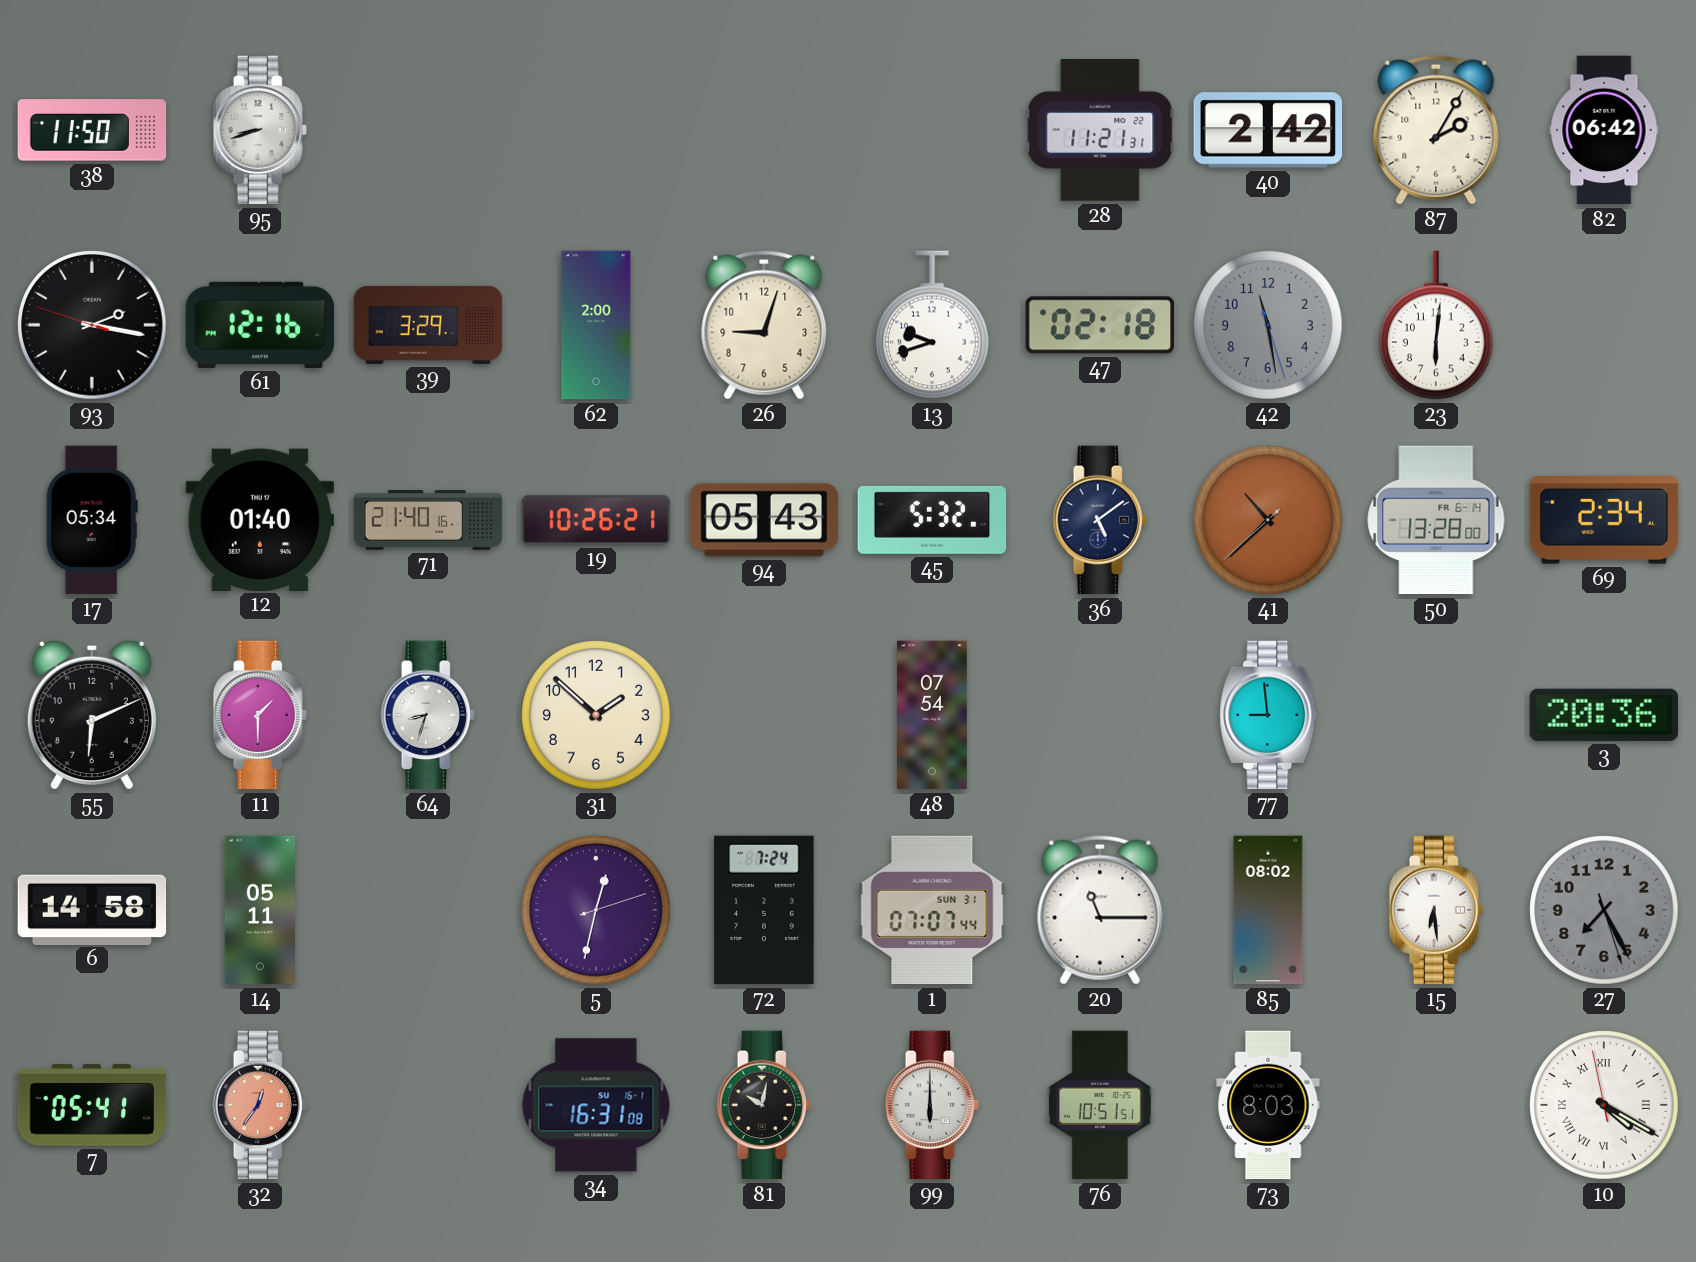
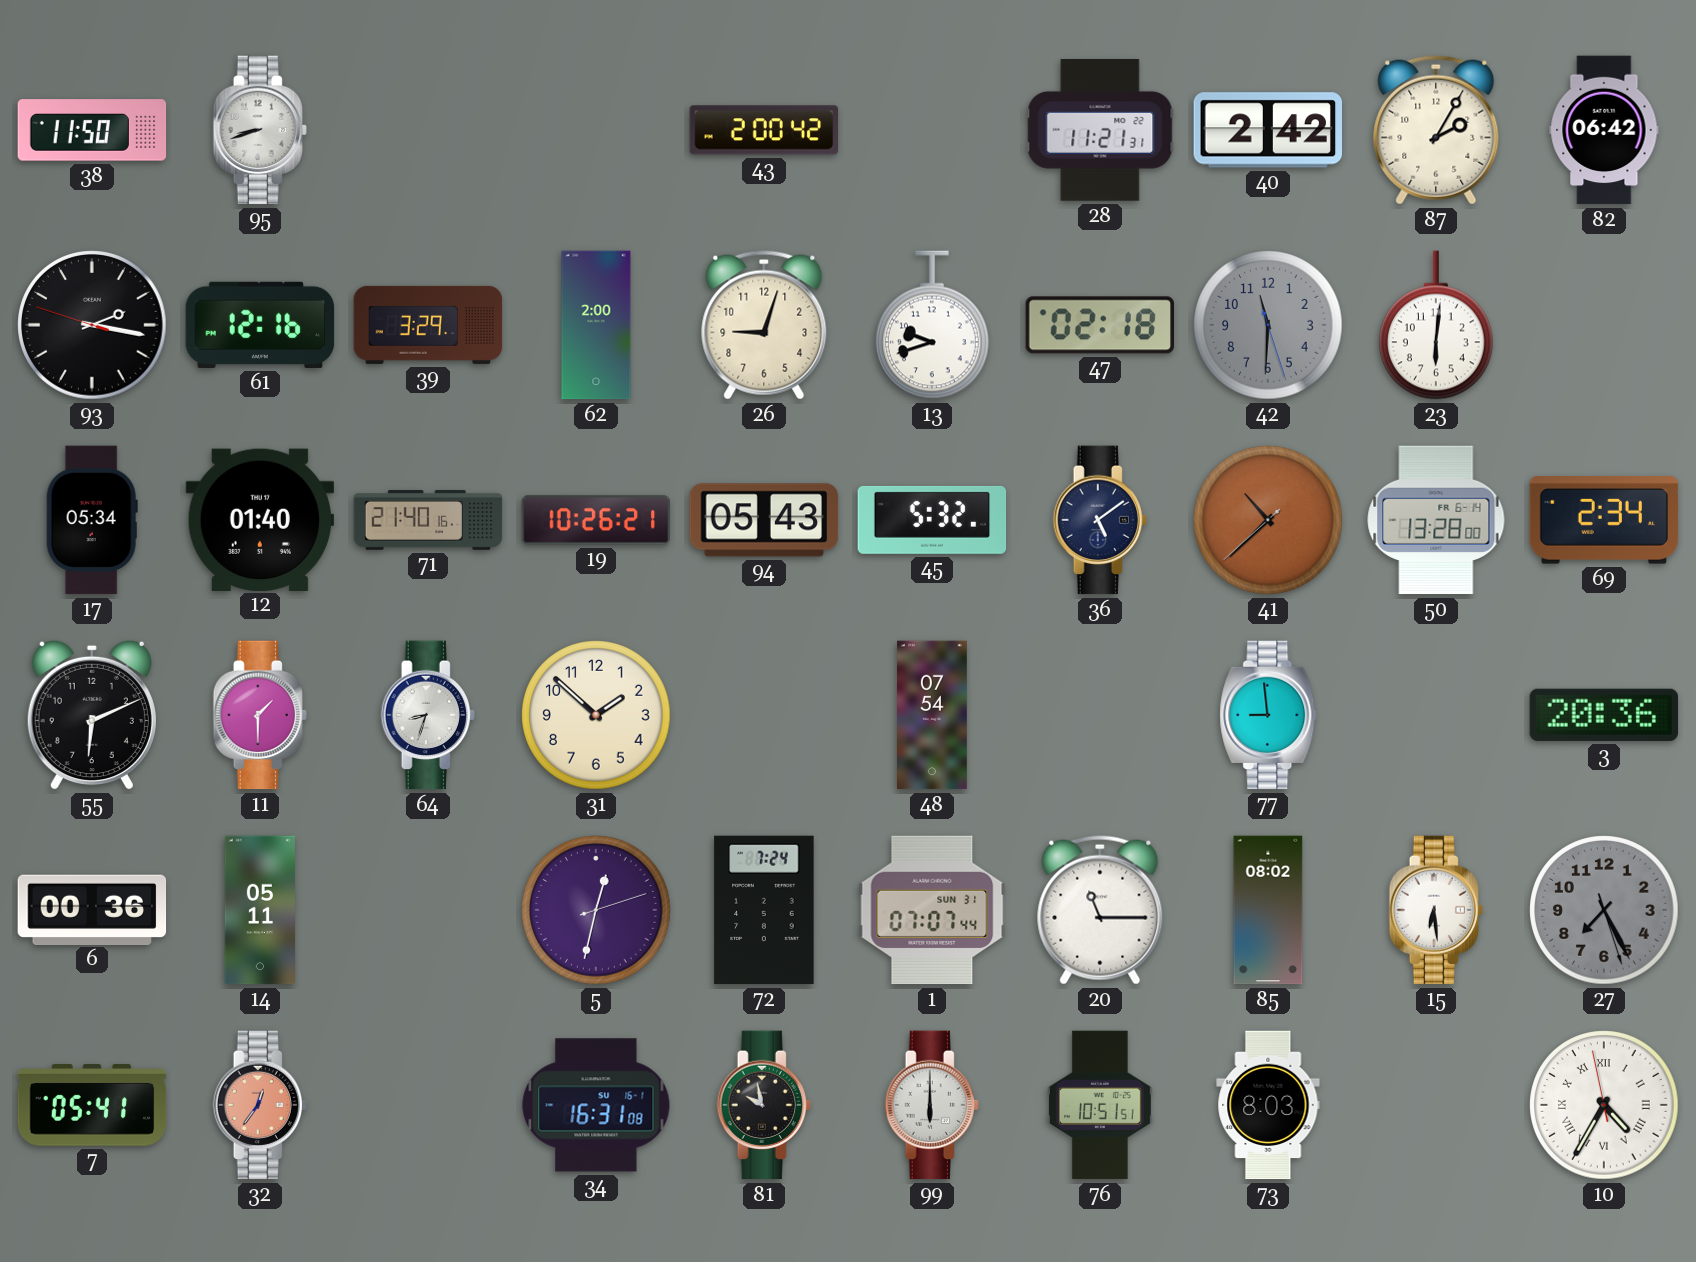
43: none -> 2:00
42: 11:28 -> 11:30
6: 14:58 -> 00:36
81: 10:02 -> 9:58
10: 4:19 -> 4:34
